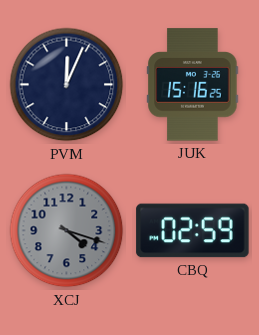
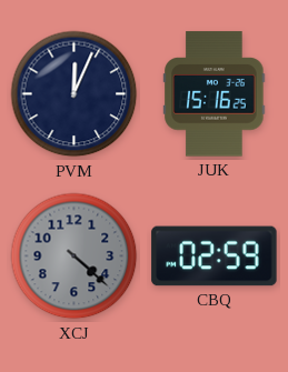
XCJ: 4:18 -> 4:22
